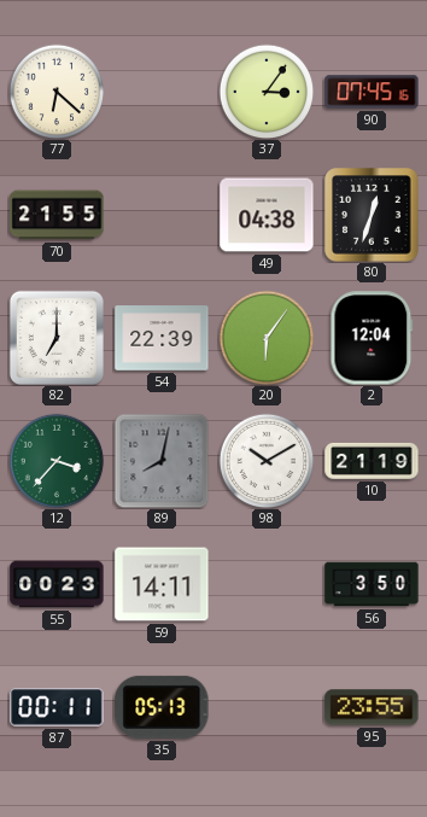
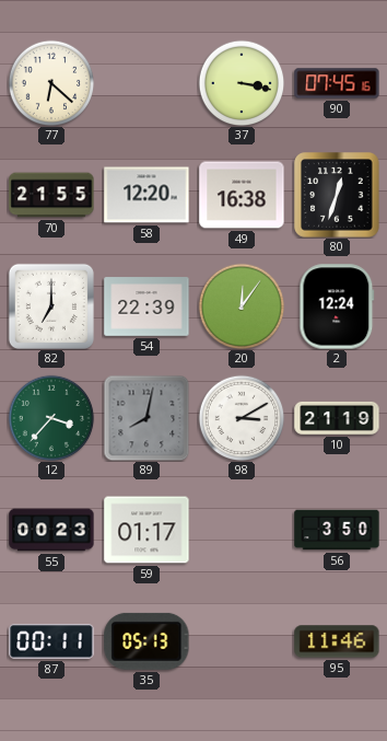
37: 3:06 -> 3:17
58: none -> 12:20
49: 04:38 -> 16:38
20: 6:06 -> 12:06
2: 12:04 -> 12:24
98: 10:10 -> 3:10
59: 14:11 -> 01:17
95: 23:55 -> 11:46
